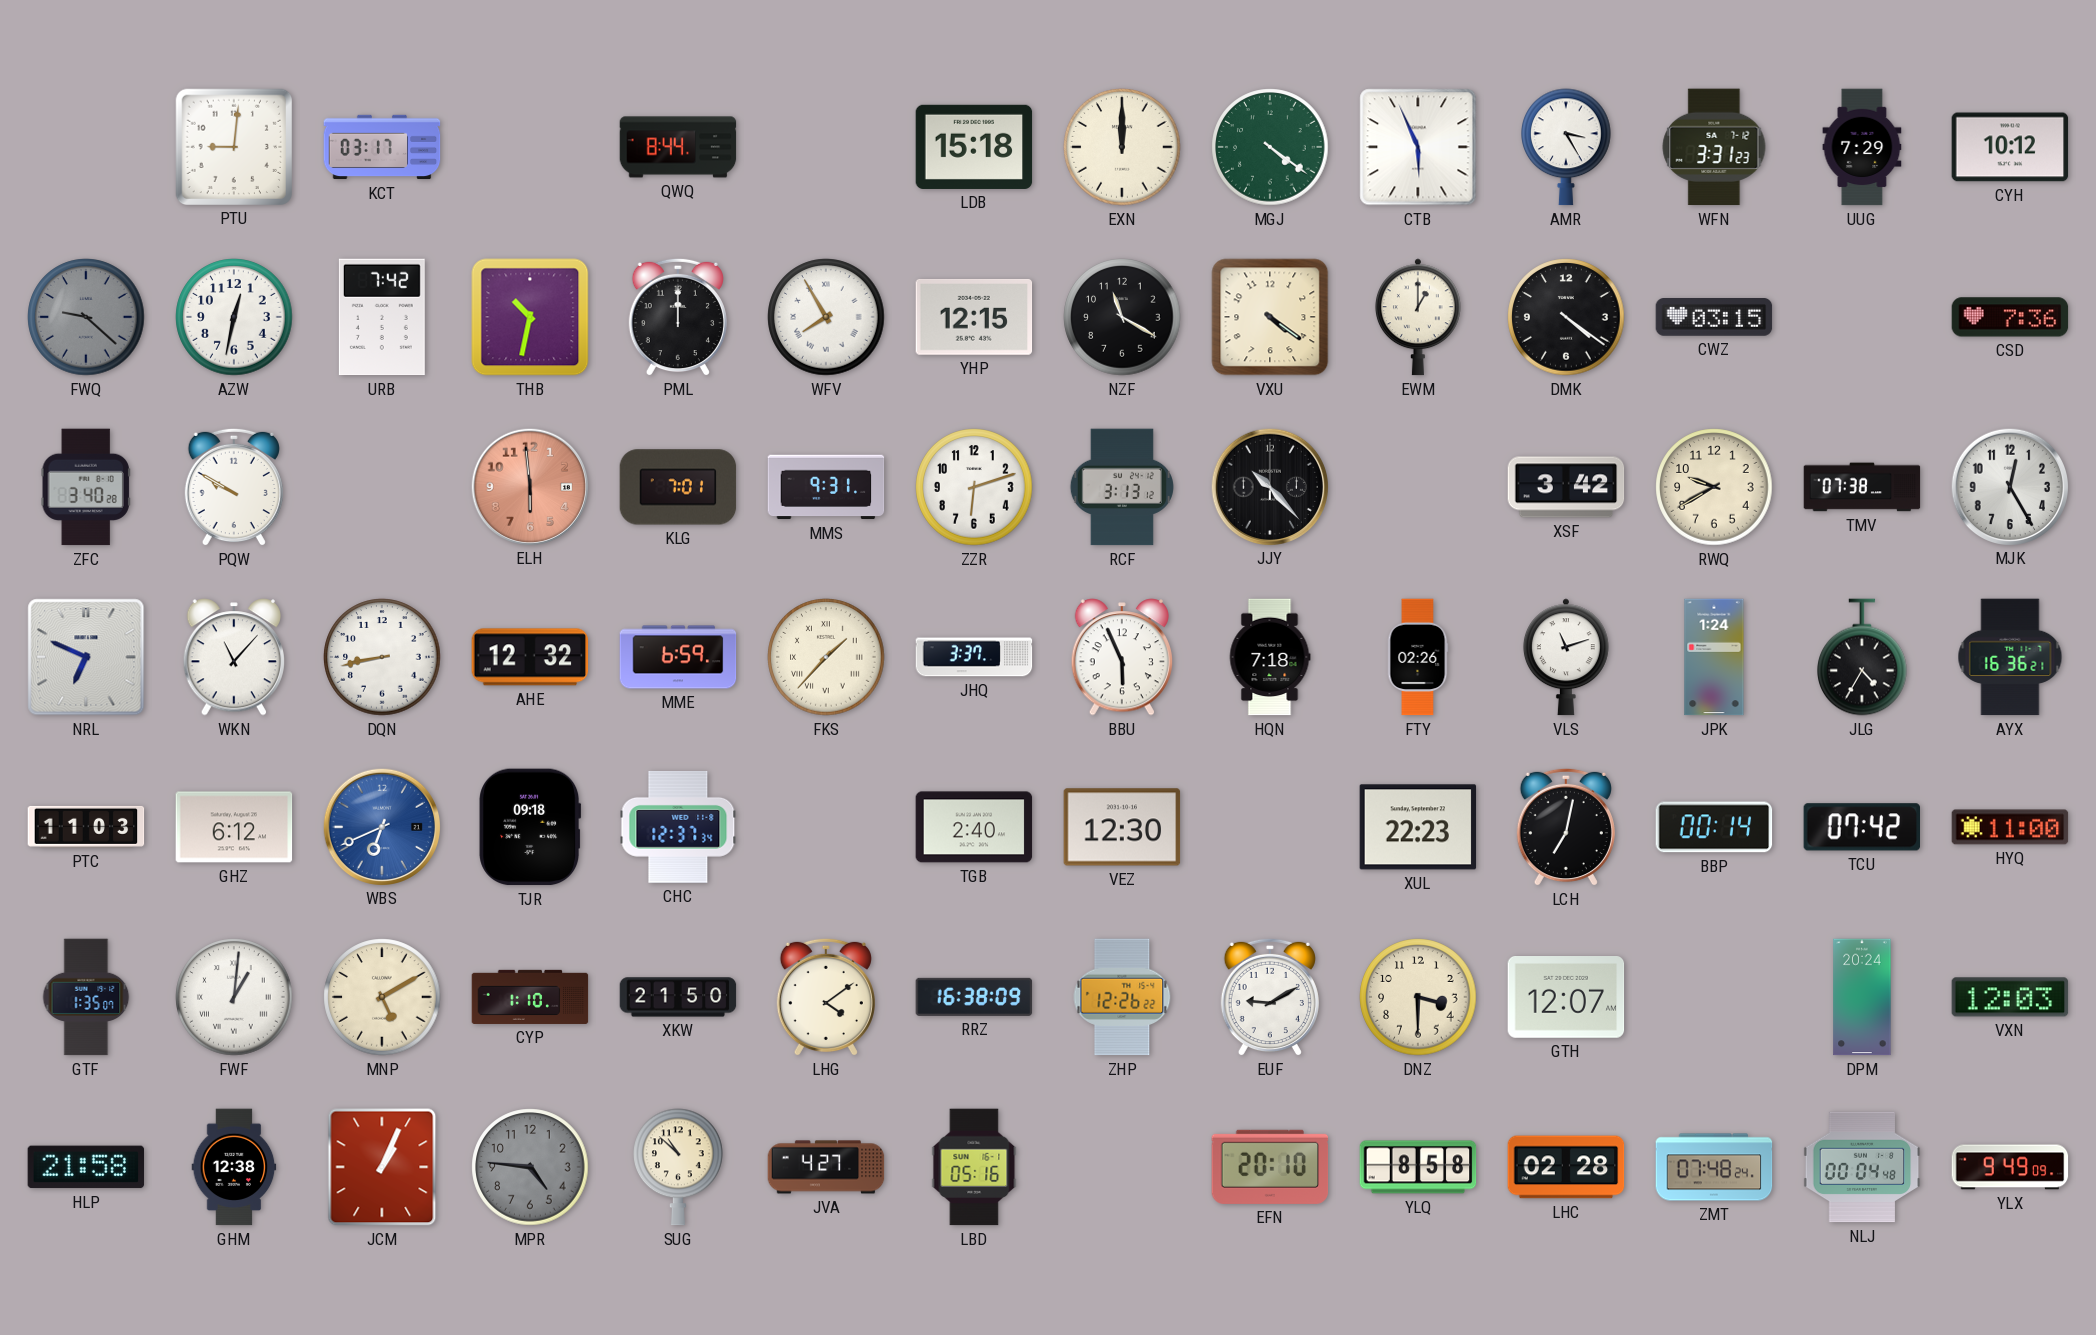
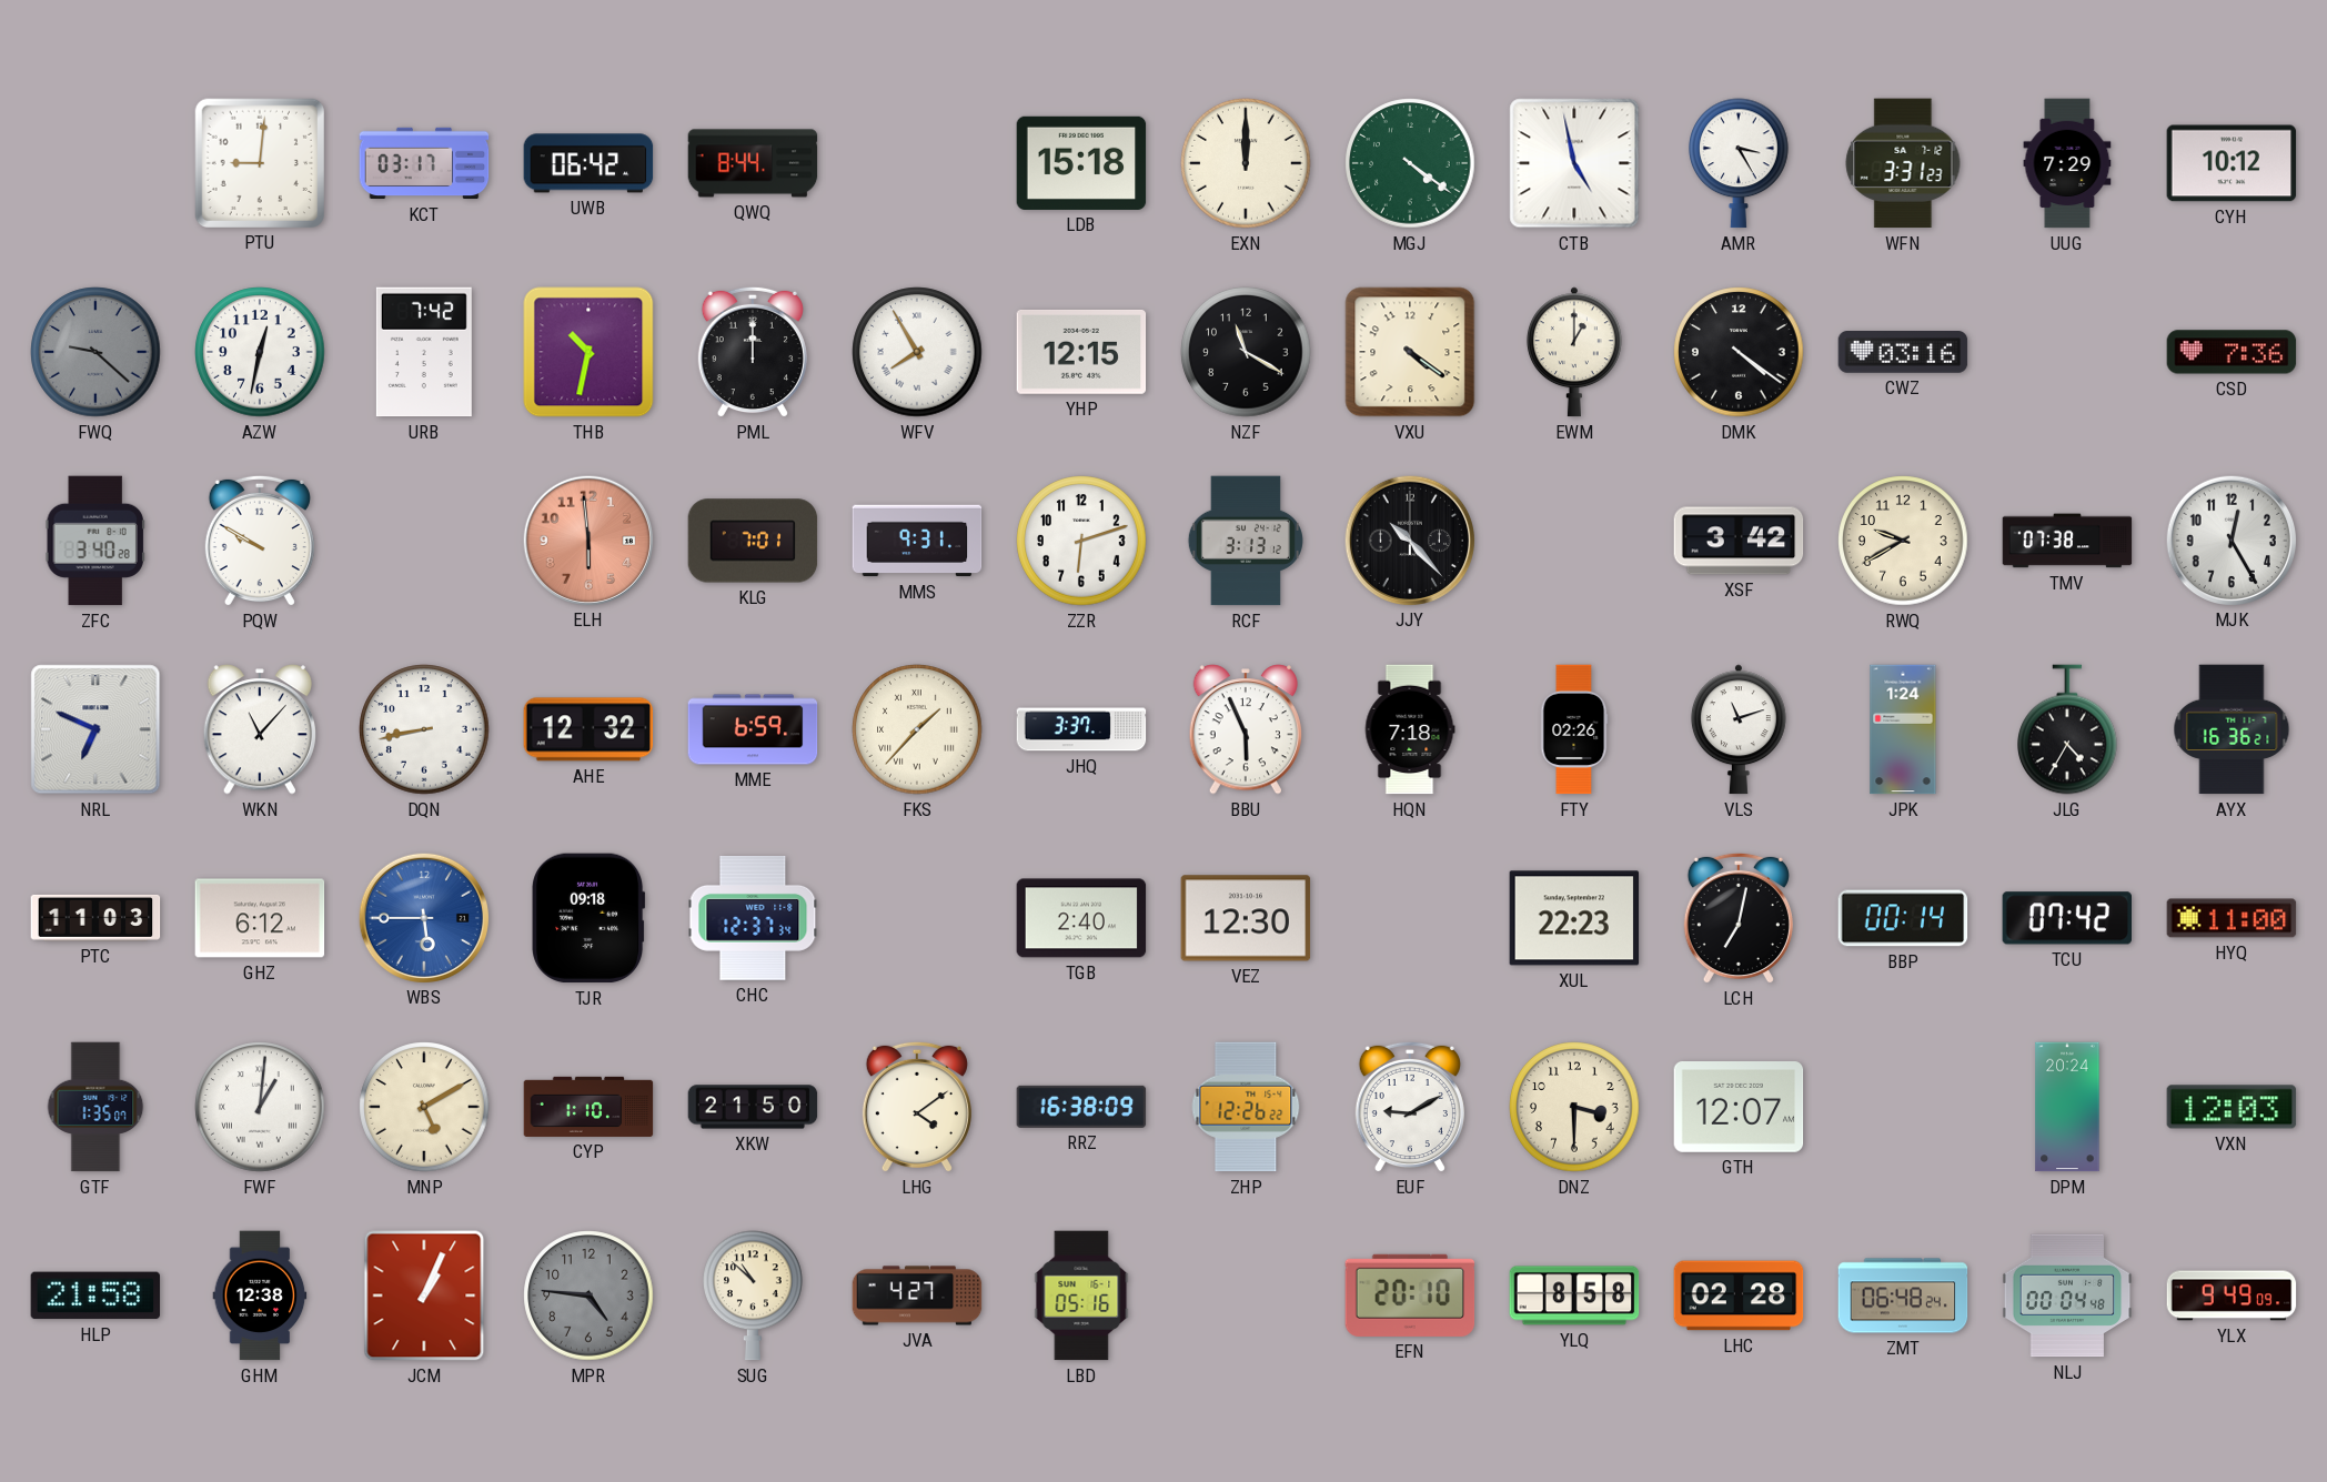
UWB: none -> 06:42
CTB: 5:56 -> 4:58
CWZ: 03:15 -> 03:16
WBS: 6:41 -> 5:45
ZMT: 07:48 -> 06:48
